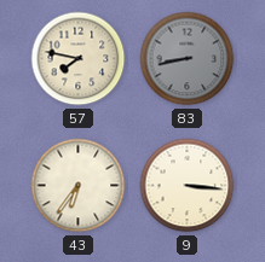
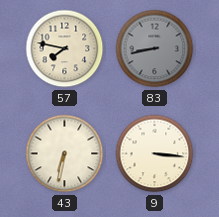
43: 6:36 -> 6:32
